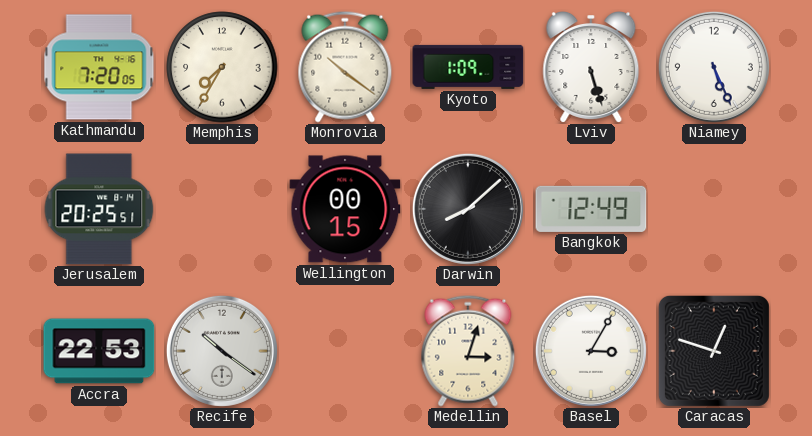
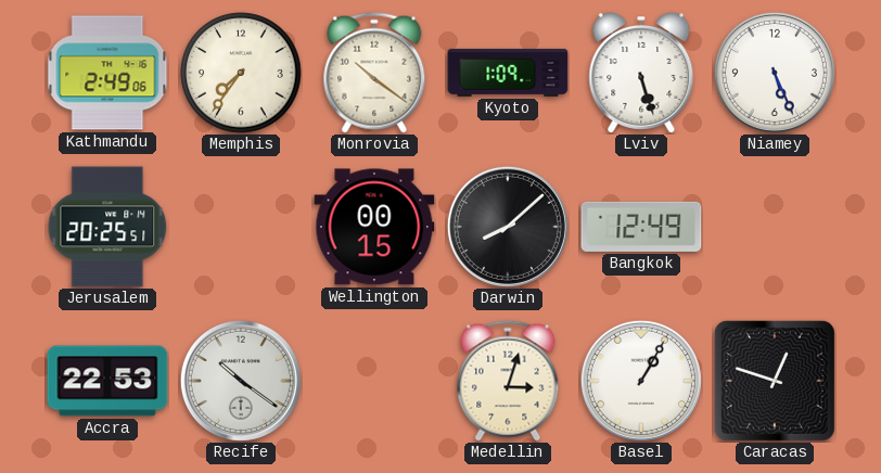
Kathmandu: 7:20 -> 2:49
Memphis: 7:35 -> 7:36
Basel: 3:05 -> 1:05
